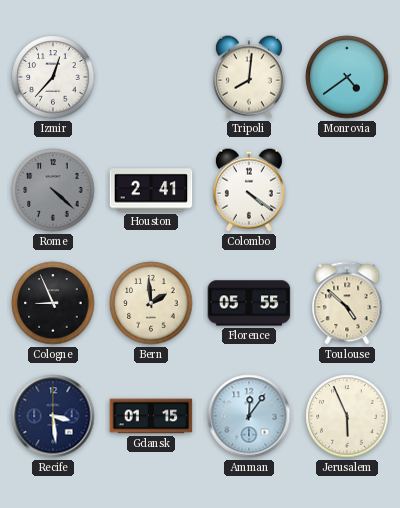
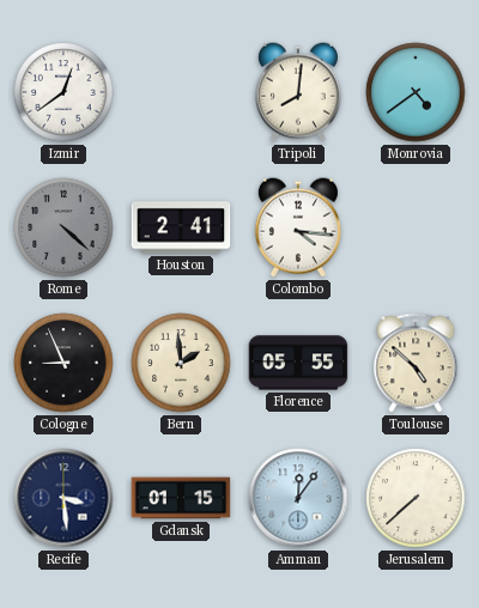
Izmir: 12:37 -> 12:39
Colombo: 4:21 -> 4:16
Jerusalem: 5:56 -> 7:38
